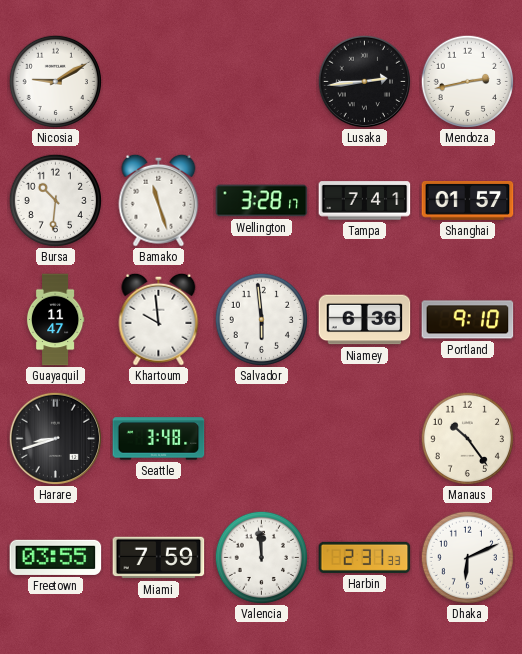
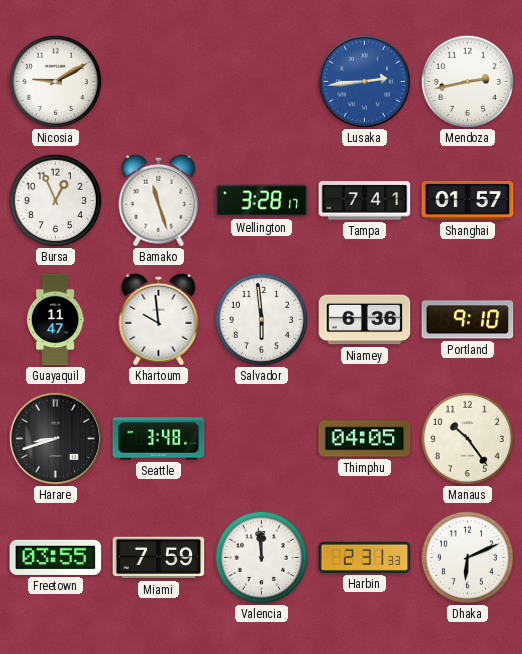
Lusaka dial: black -> blue
Bursa: 10:31 -> 12:56
Thimphu: none -> 04:05
